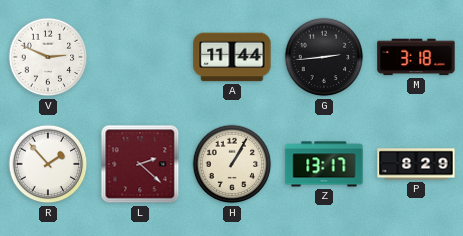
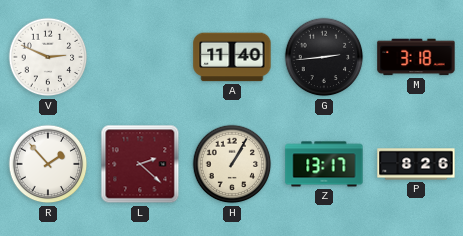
A: 11:44 -> 11:40
P: 8:29 -> 8:26
